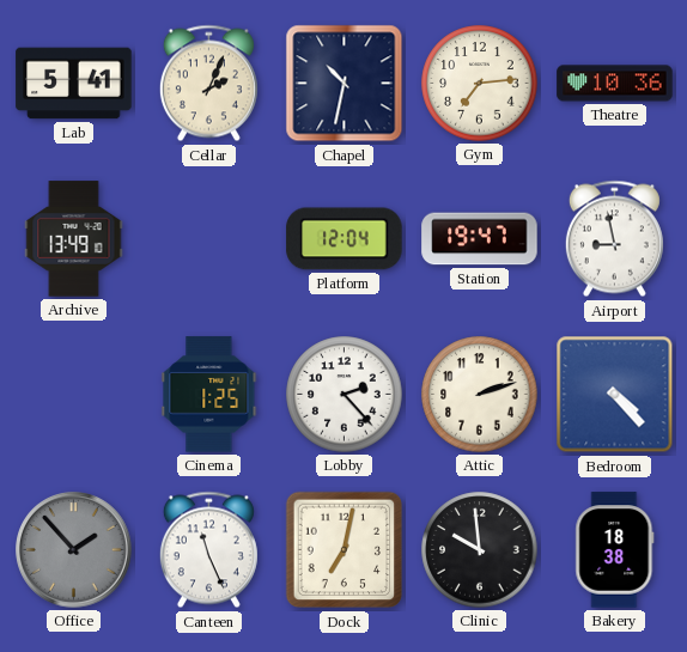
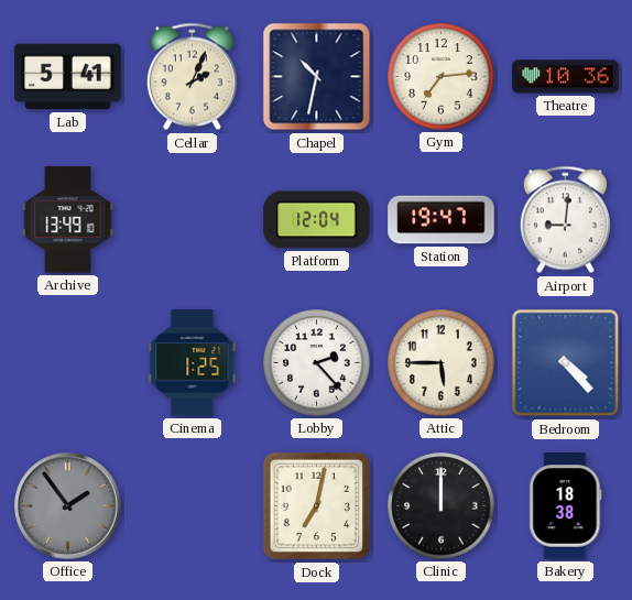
Airport: 8:58 -> 9:01
Attic: 2:12 -> 5:45
Office: 1:53 -> 1:54
Canteen: 11:26 -> none
Clinic: 9:59 -> 12:00
